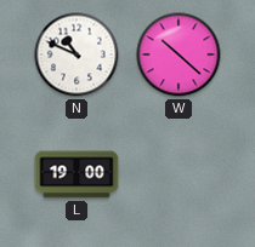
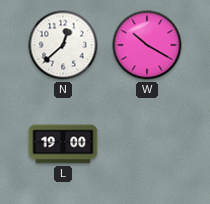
N: 10:49 -> 12:38
W: 10:22 -> 10:20
